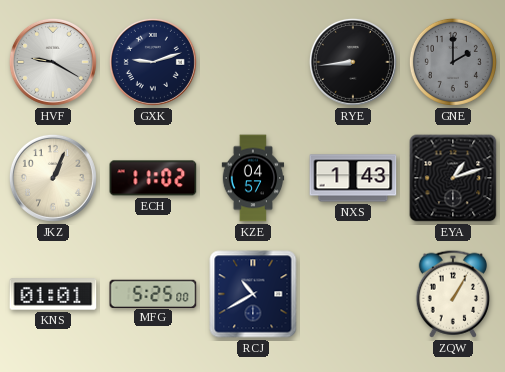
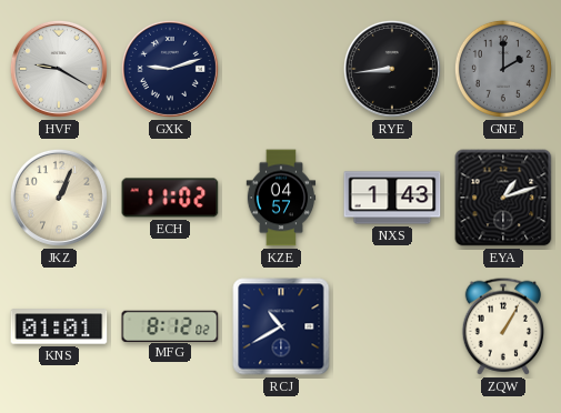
MFG: 5:25 -> 8:12
